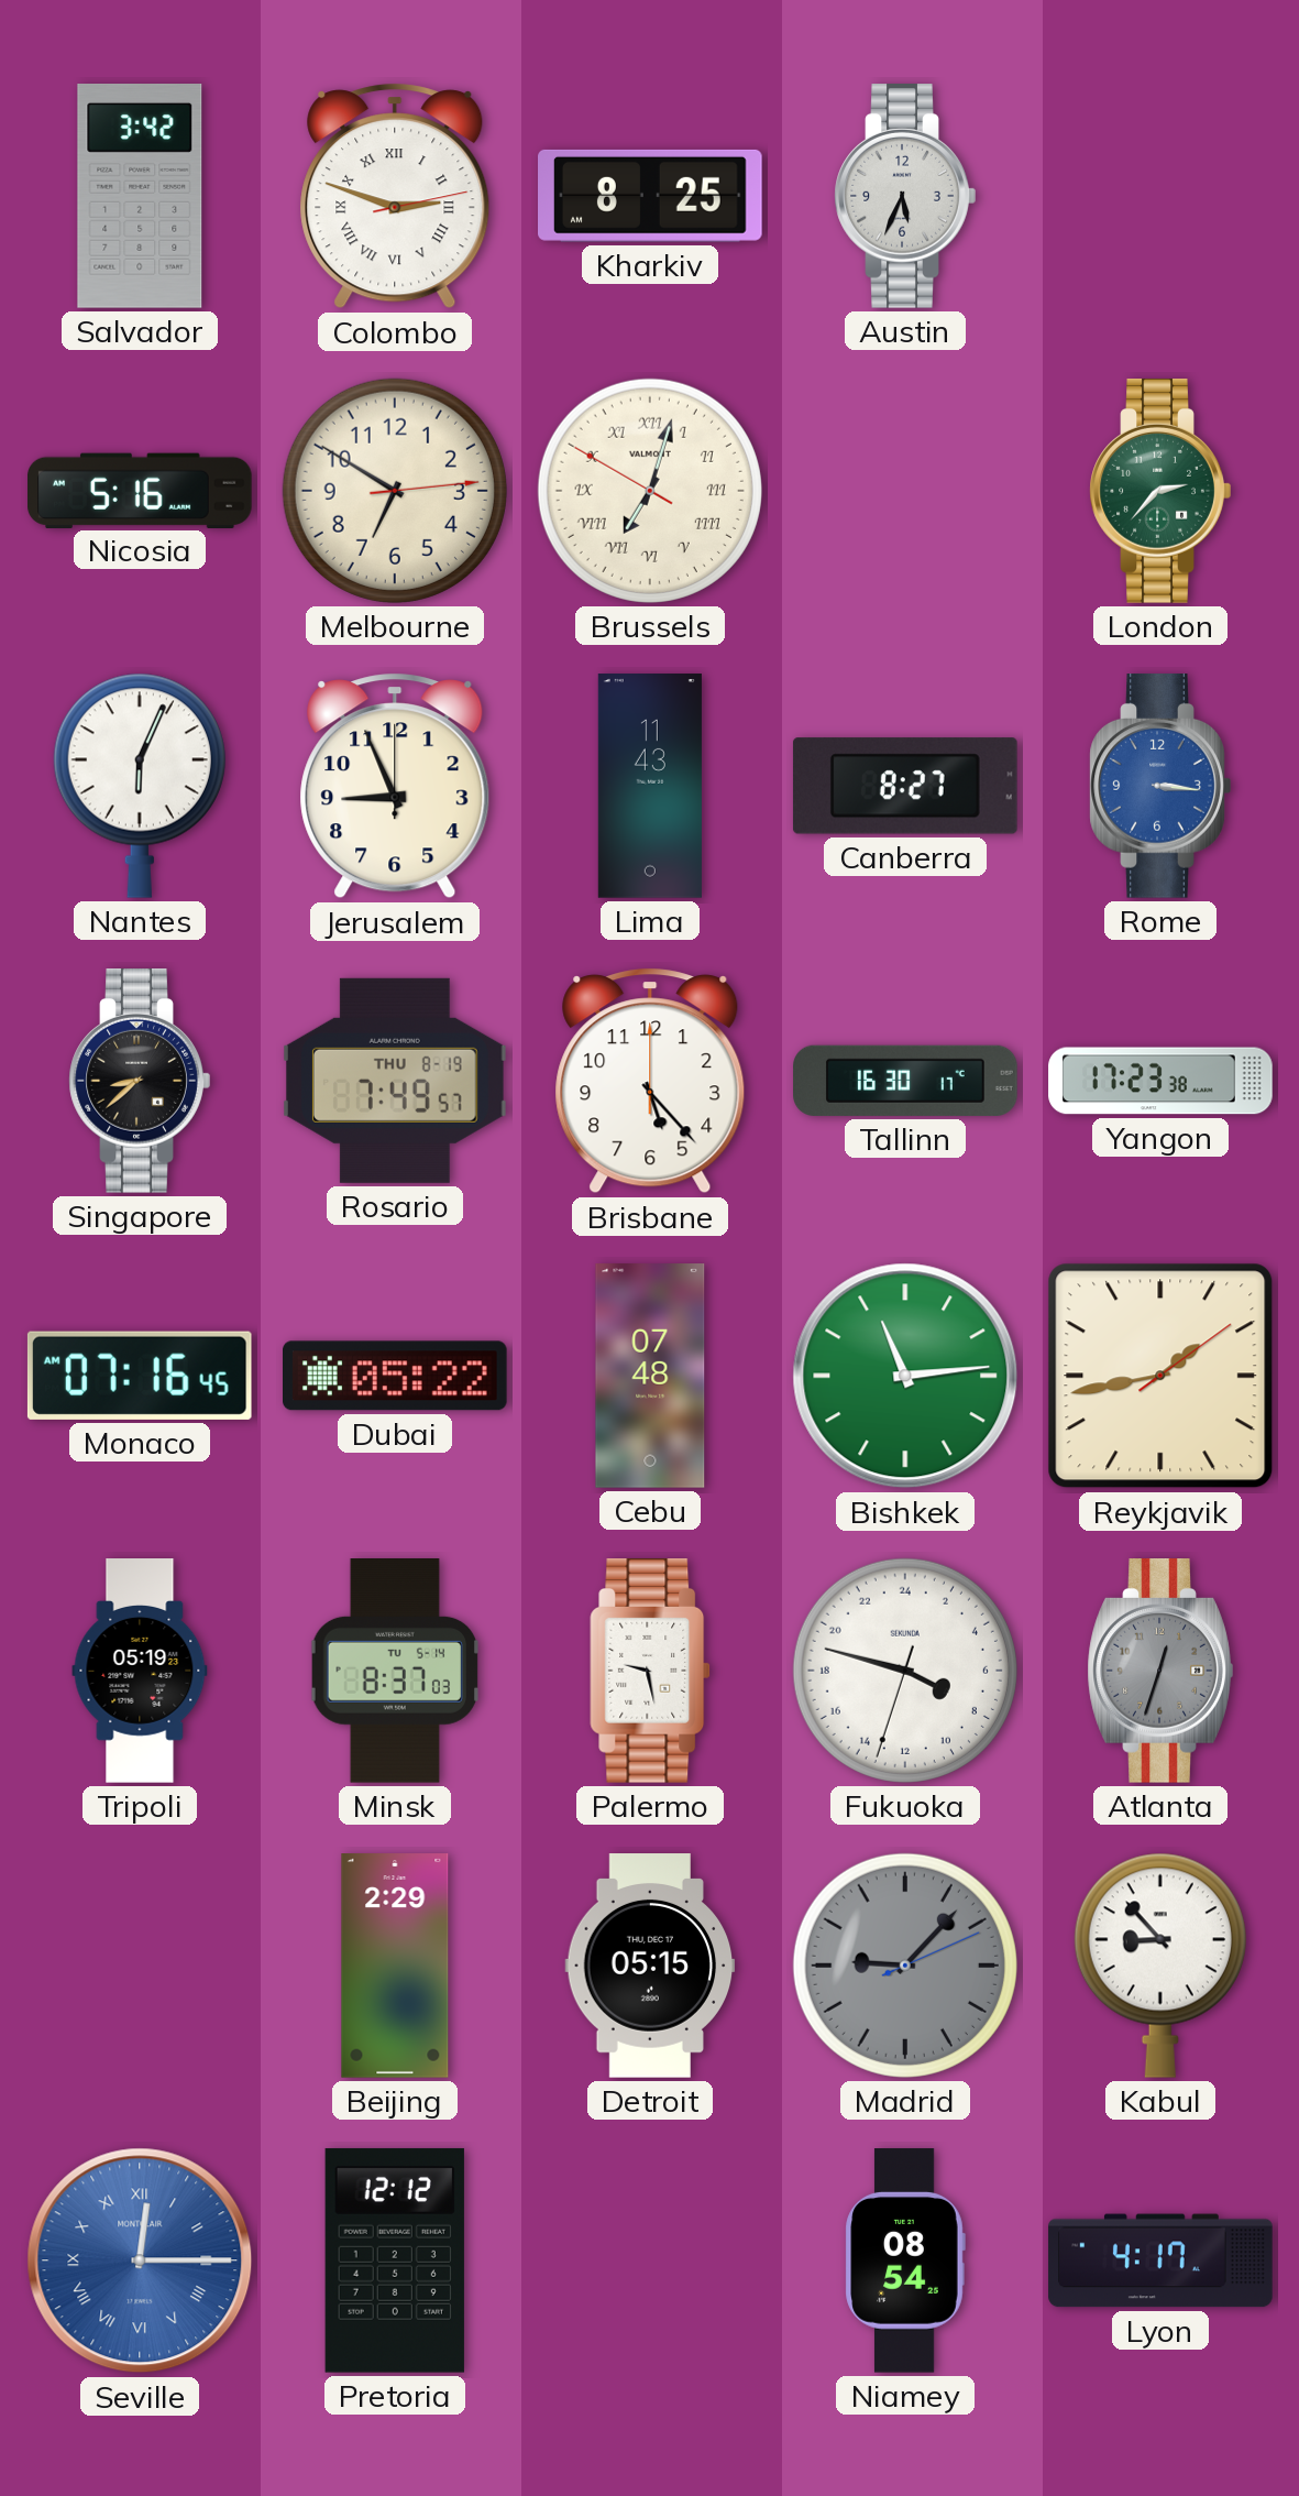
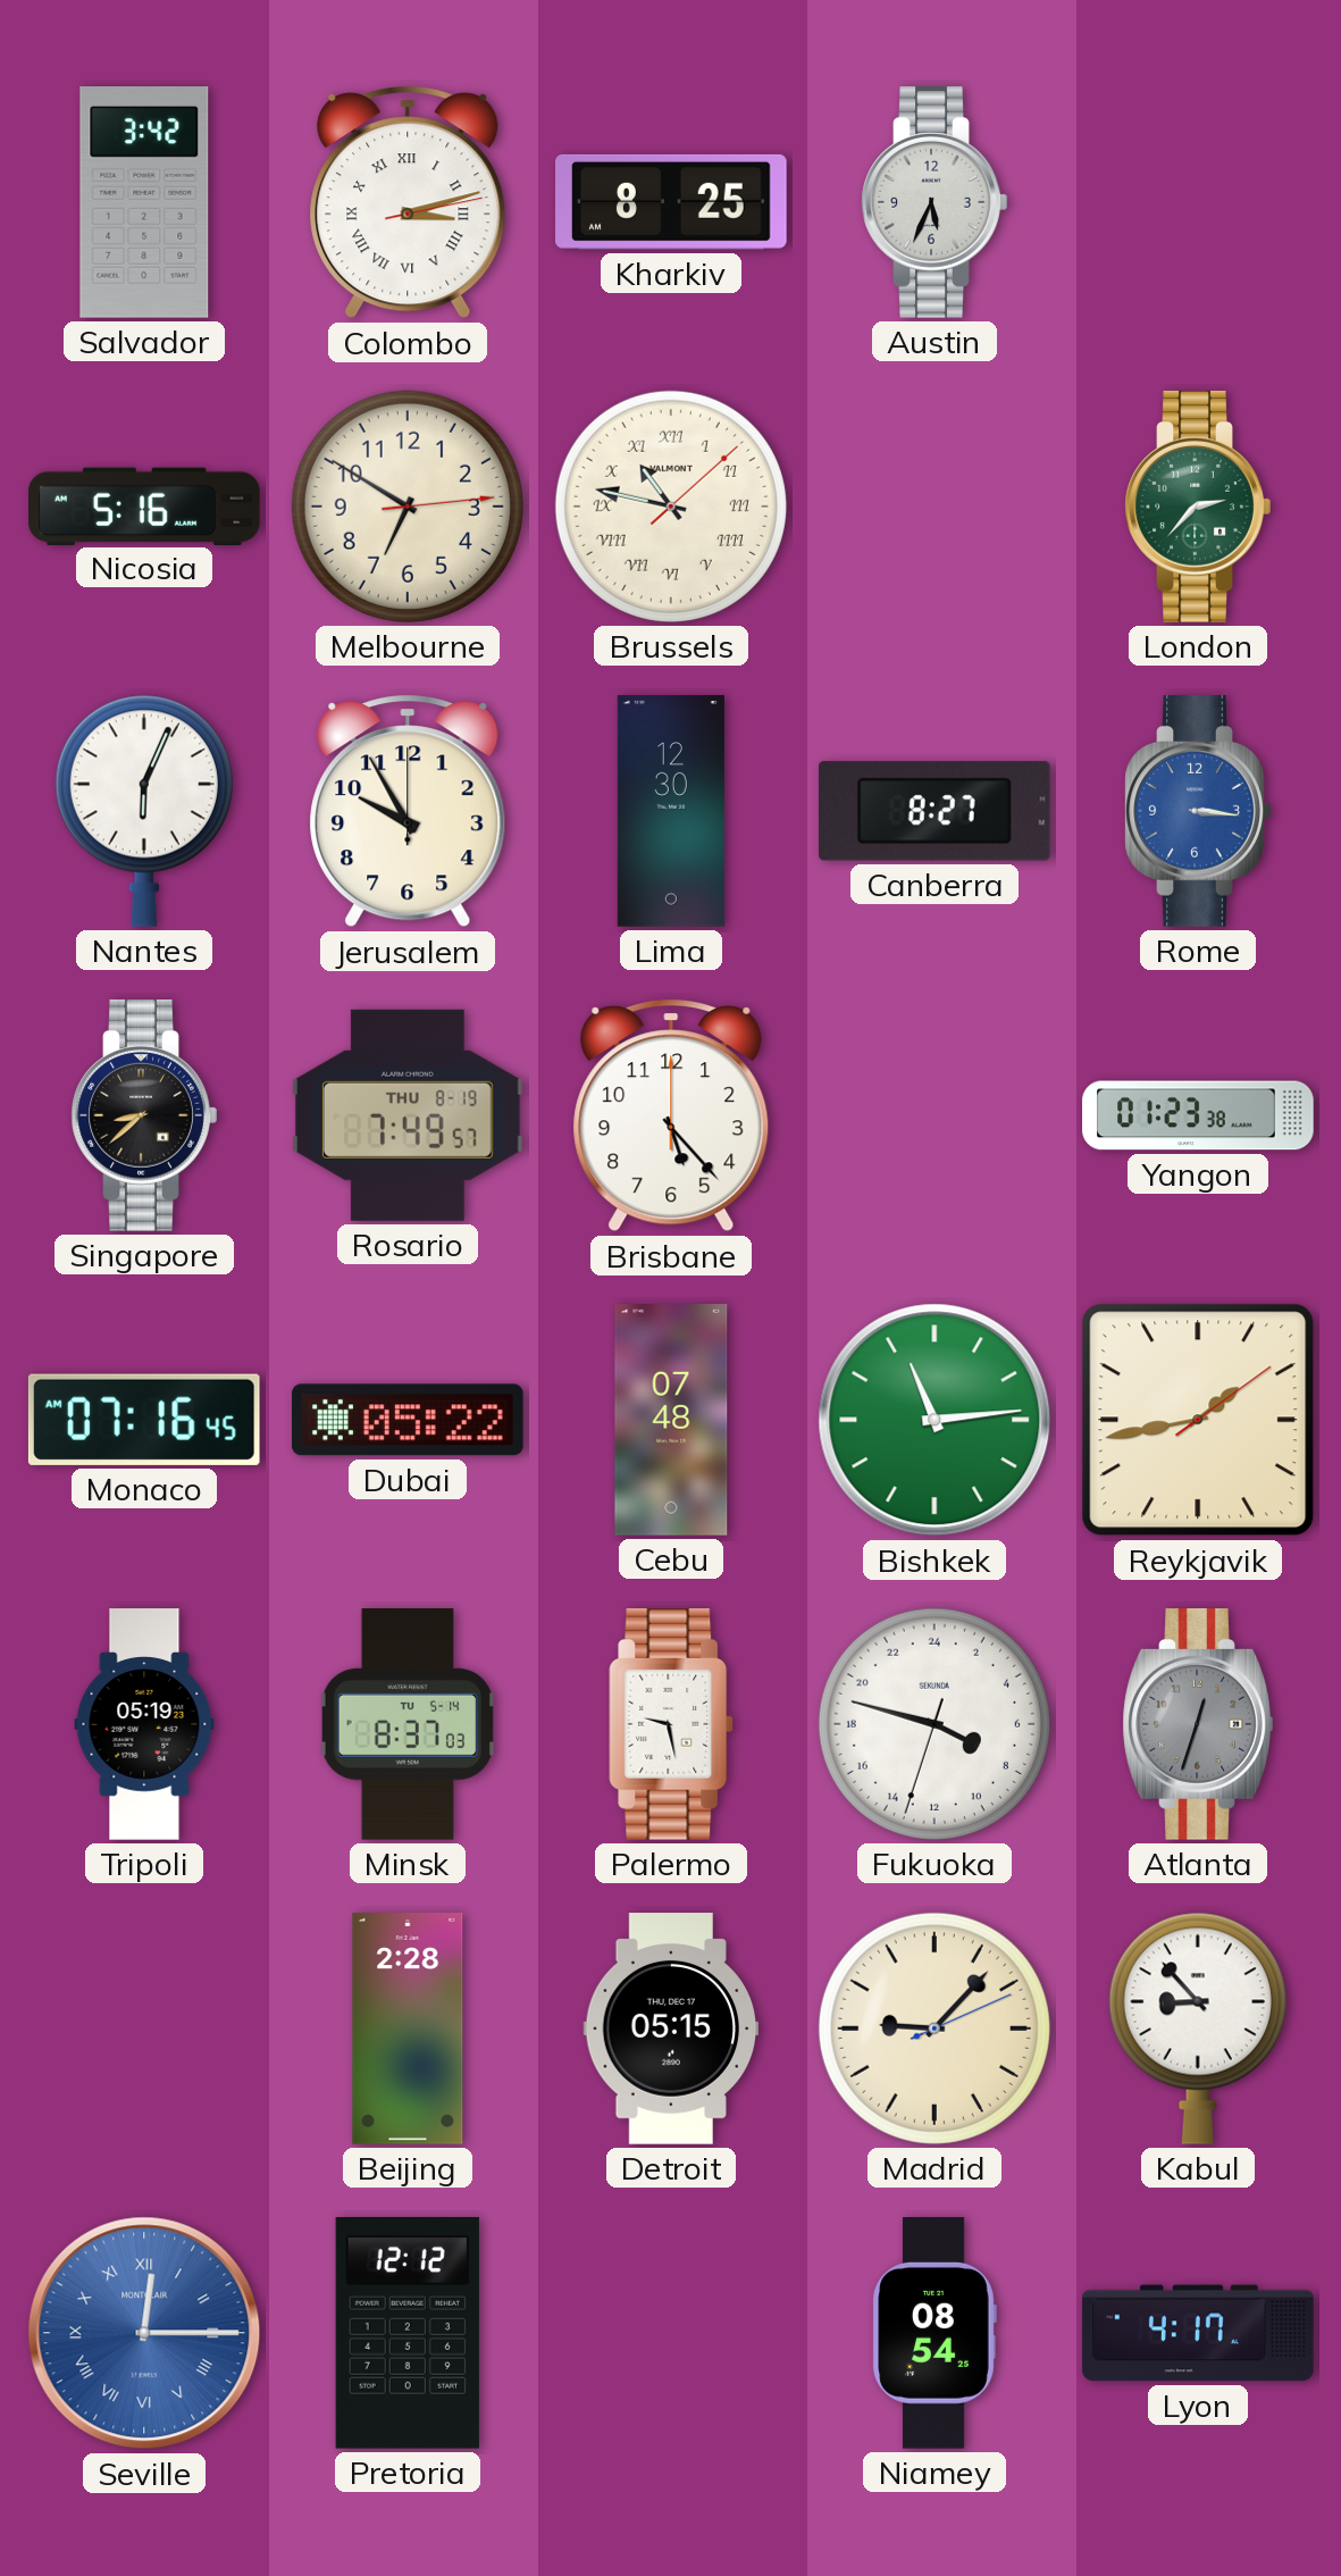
Colombo: 2:48 -> 3:12
Brussels: 7:02 -> 10:47
Jerusalem: 8:56 -> 9:55
Lima: 11:43 -> 12:30
Tallinn: 16:30 -> none
Yangon: 17:23 -> 01:23
Beijing: 2:29 -> 2:28
Madrid dial: grey -> cream
